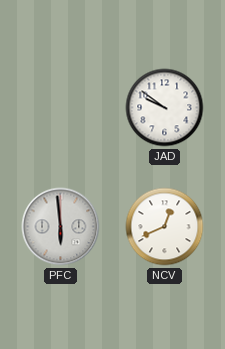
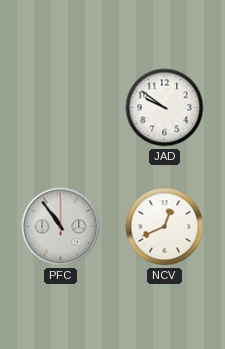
PFC: 5:59 -> 10:54
